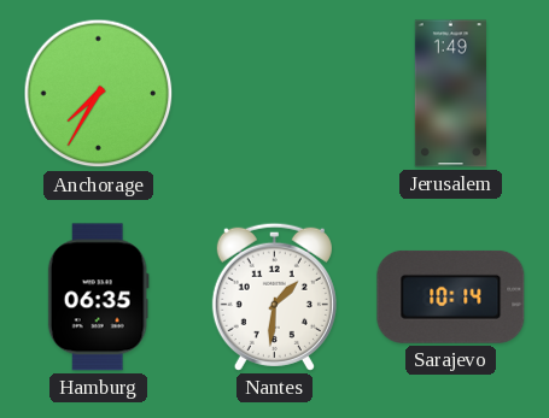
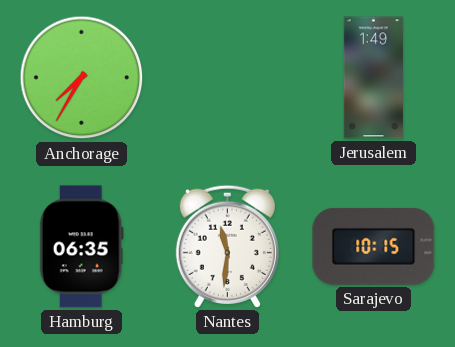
Nantes: 1:31 -> 11:31
Sarajevo: 10:14 -> 10:15
